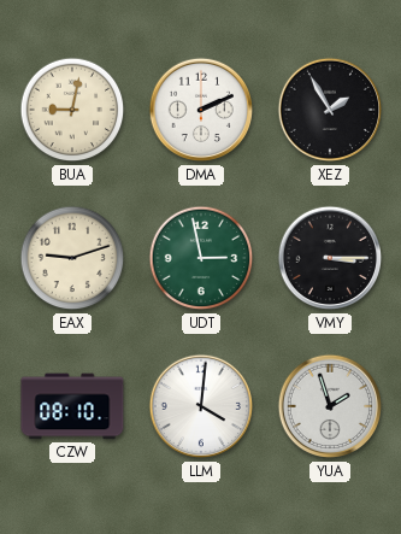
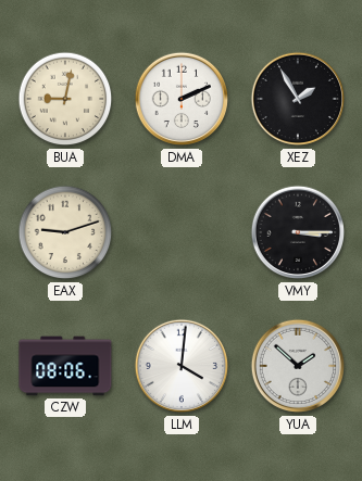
UDT: 2:58 -> none
CZW: 08:10 -> 08:06
YUA: 1:57 -> 1:52
